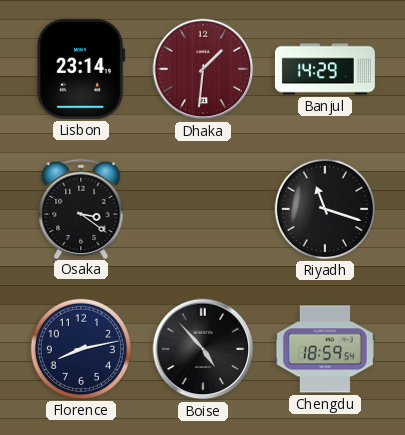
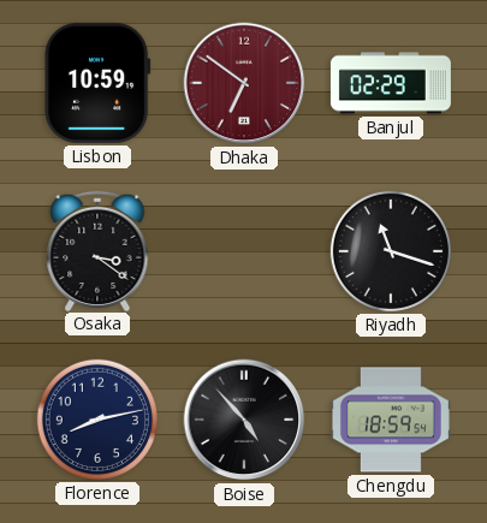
Lisbon: 23:14 -> 10:59
Dhaka: 1:31 -> 6:51
Banjul: 14:29 -> 02:29
